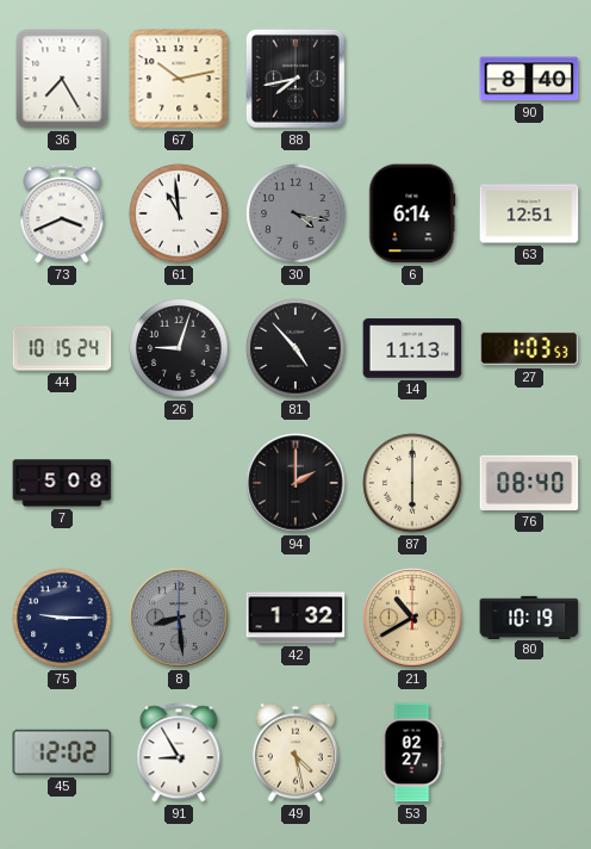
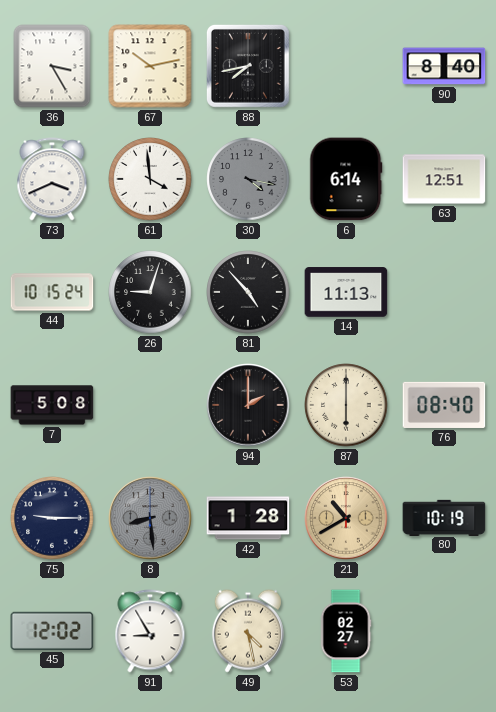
36: 7:25 -> 3:25
61: 10:59 -> 3:59
27: 1:03 -> none
42: 1:32 -> 1:28
